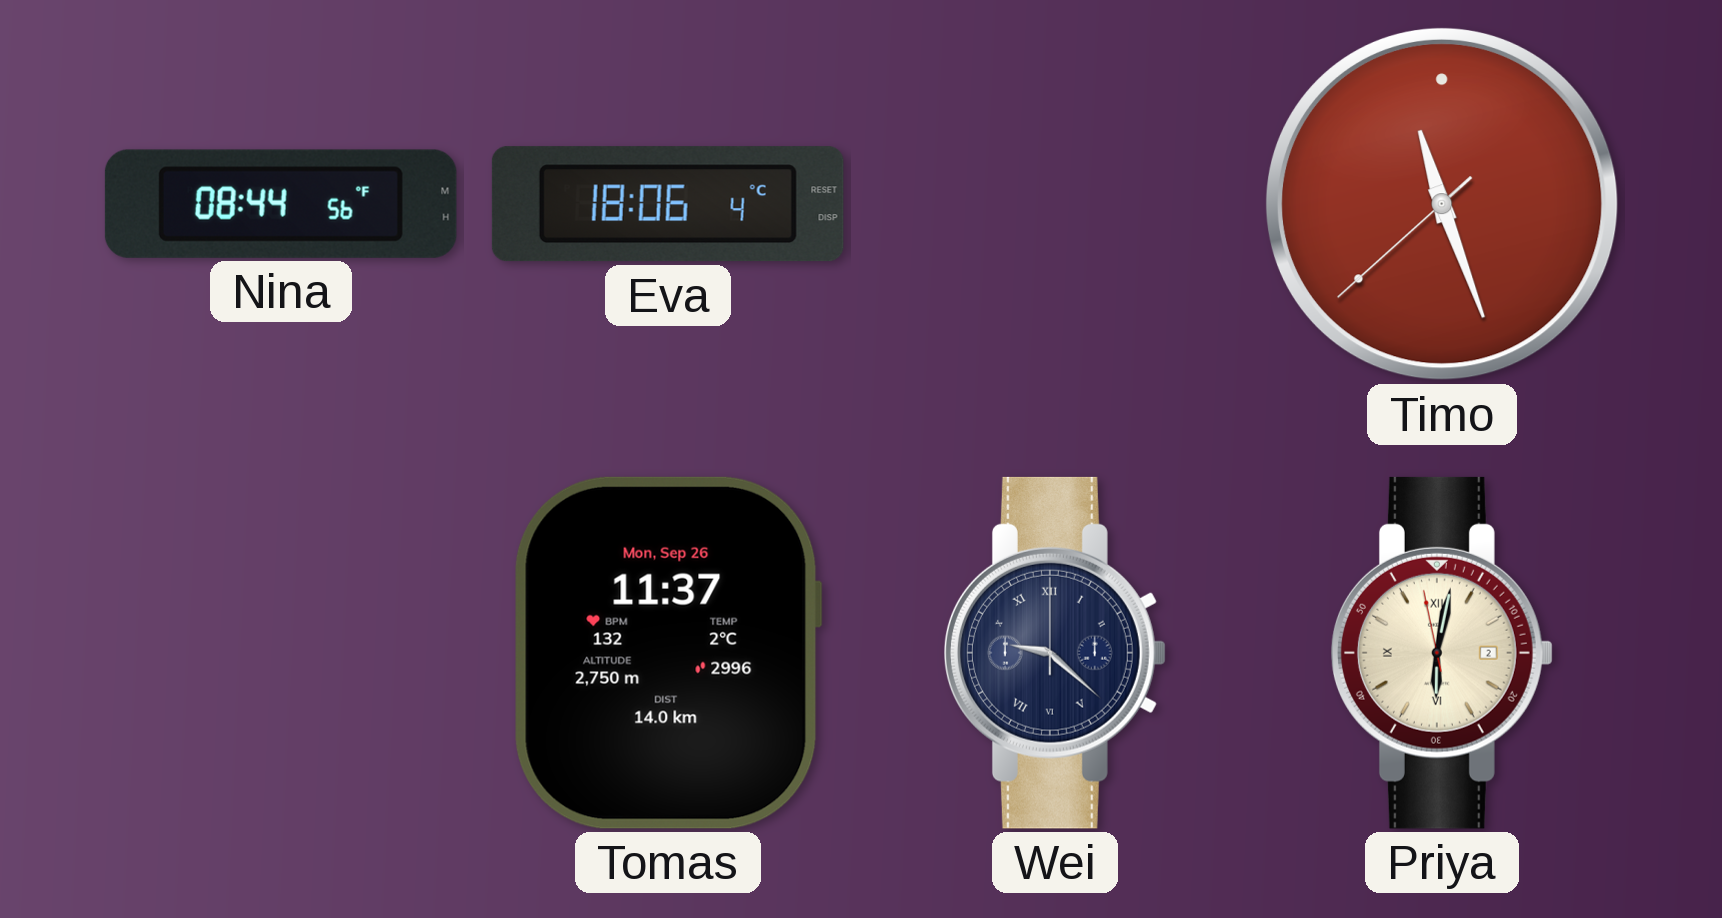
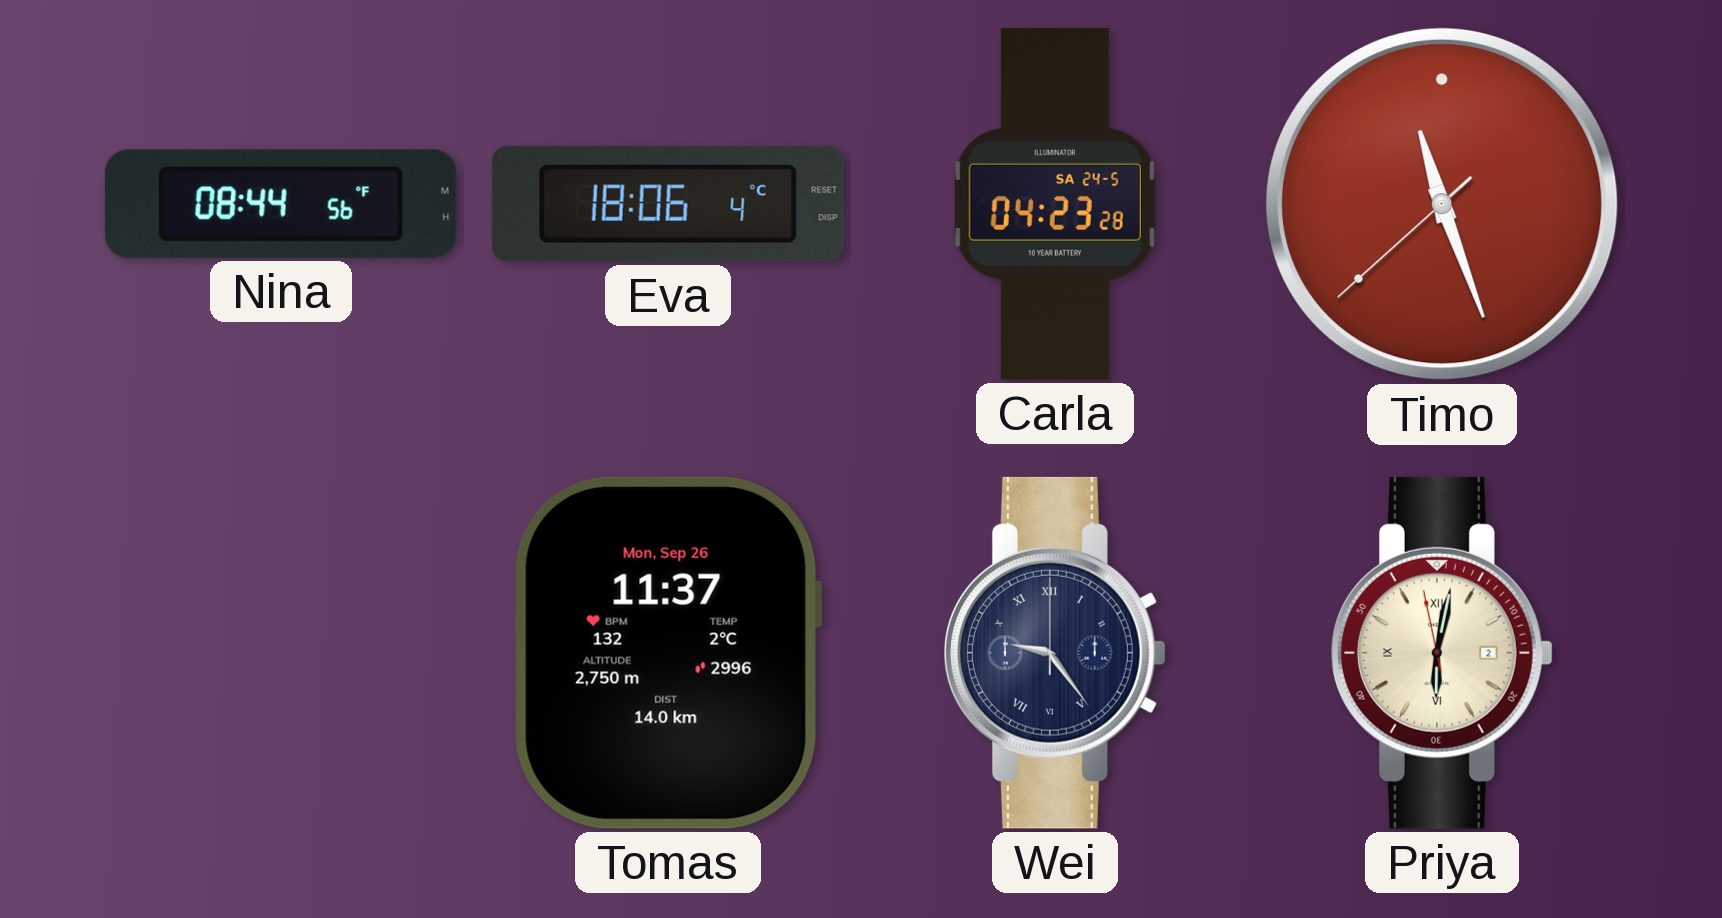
Carla: none -> 04:23
Wei: 9:22 -> 9:24
